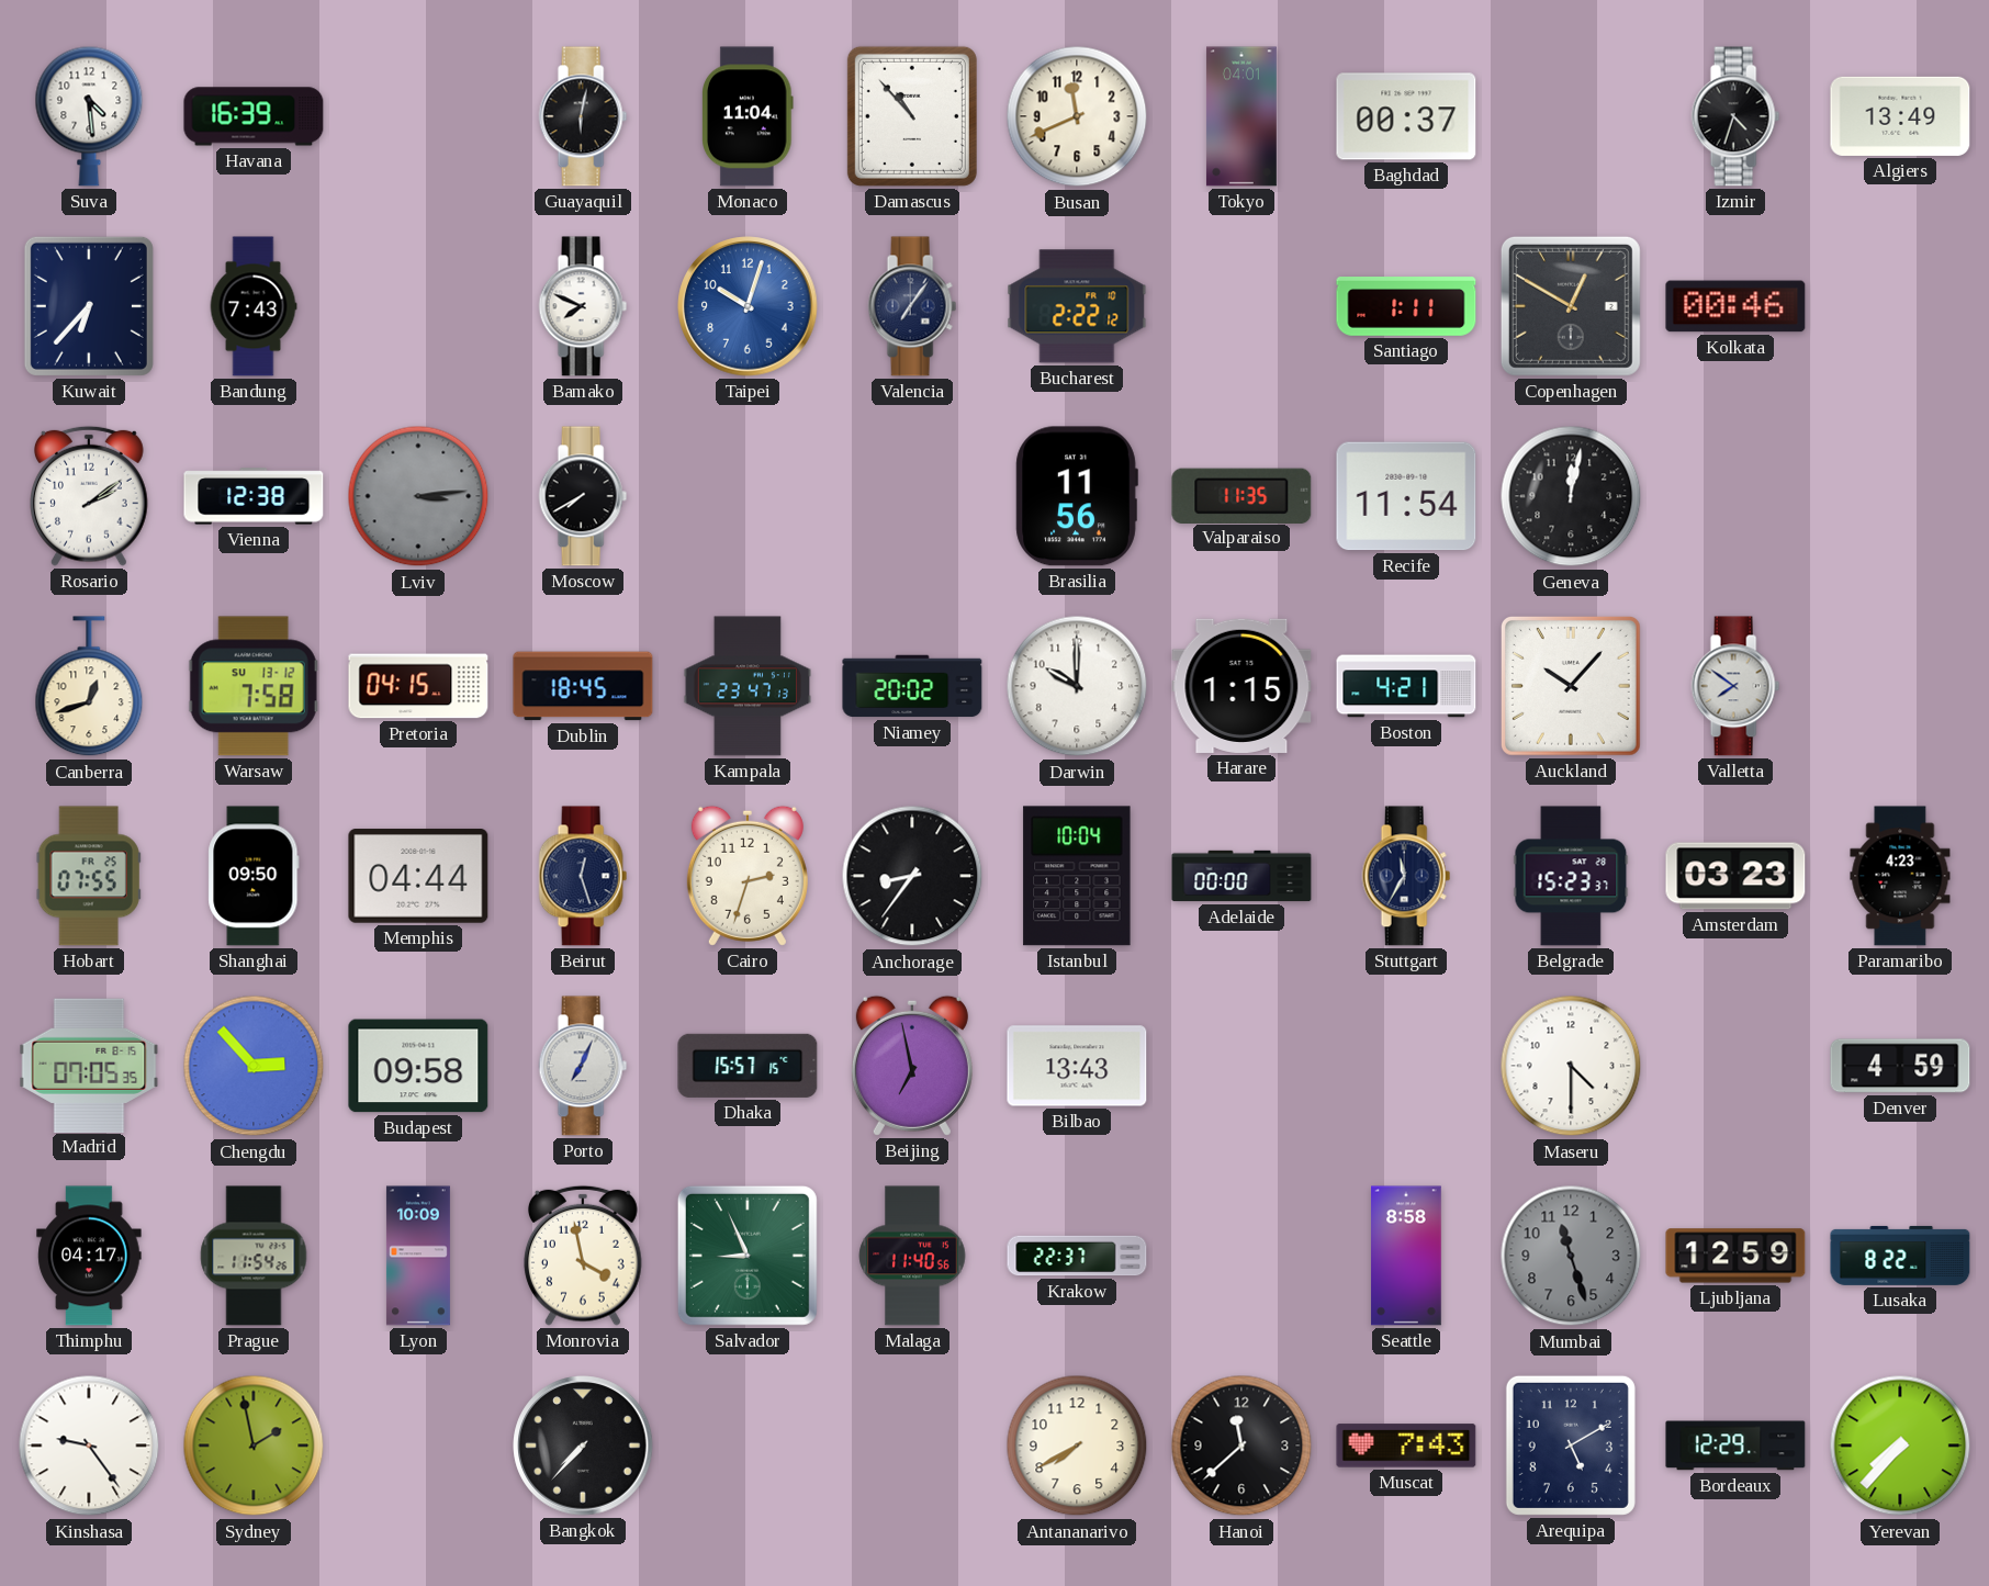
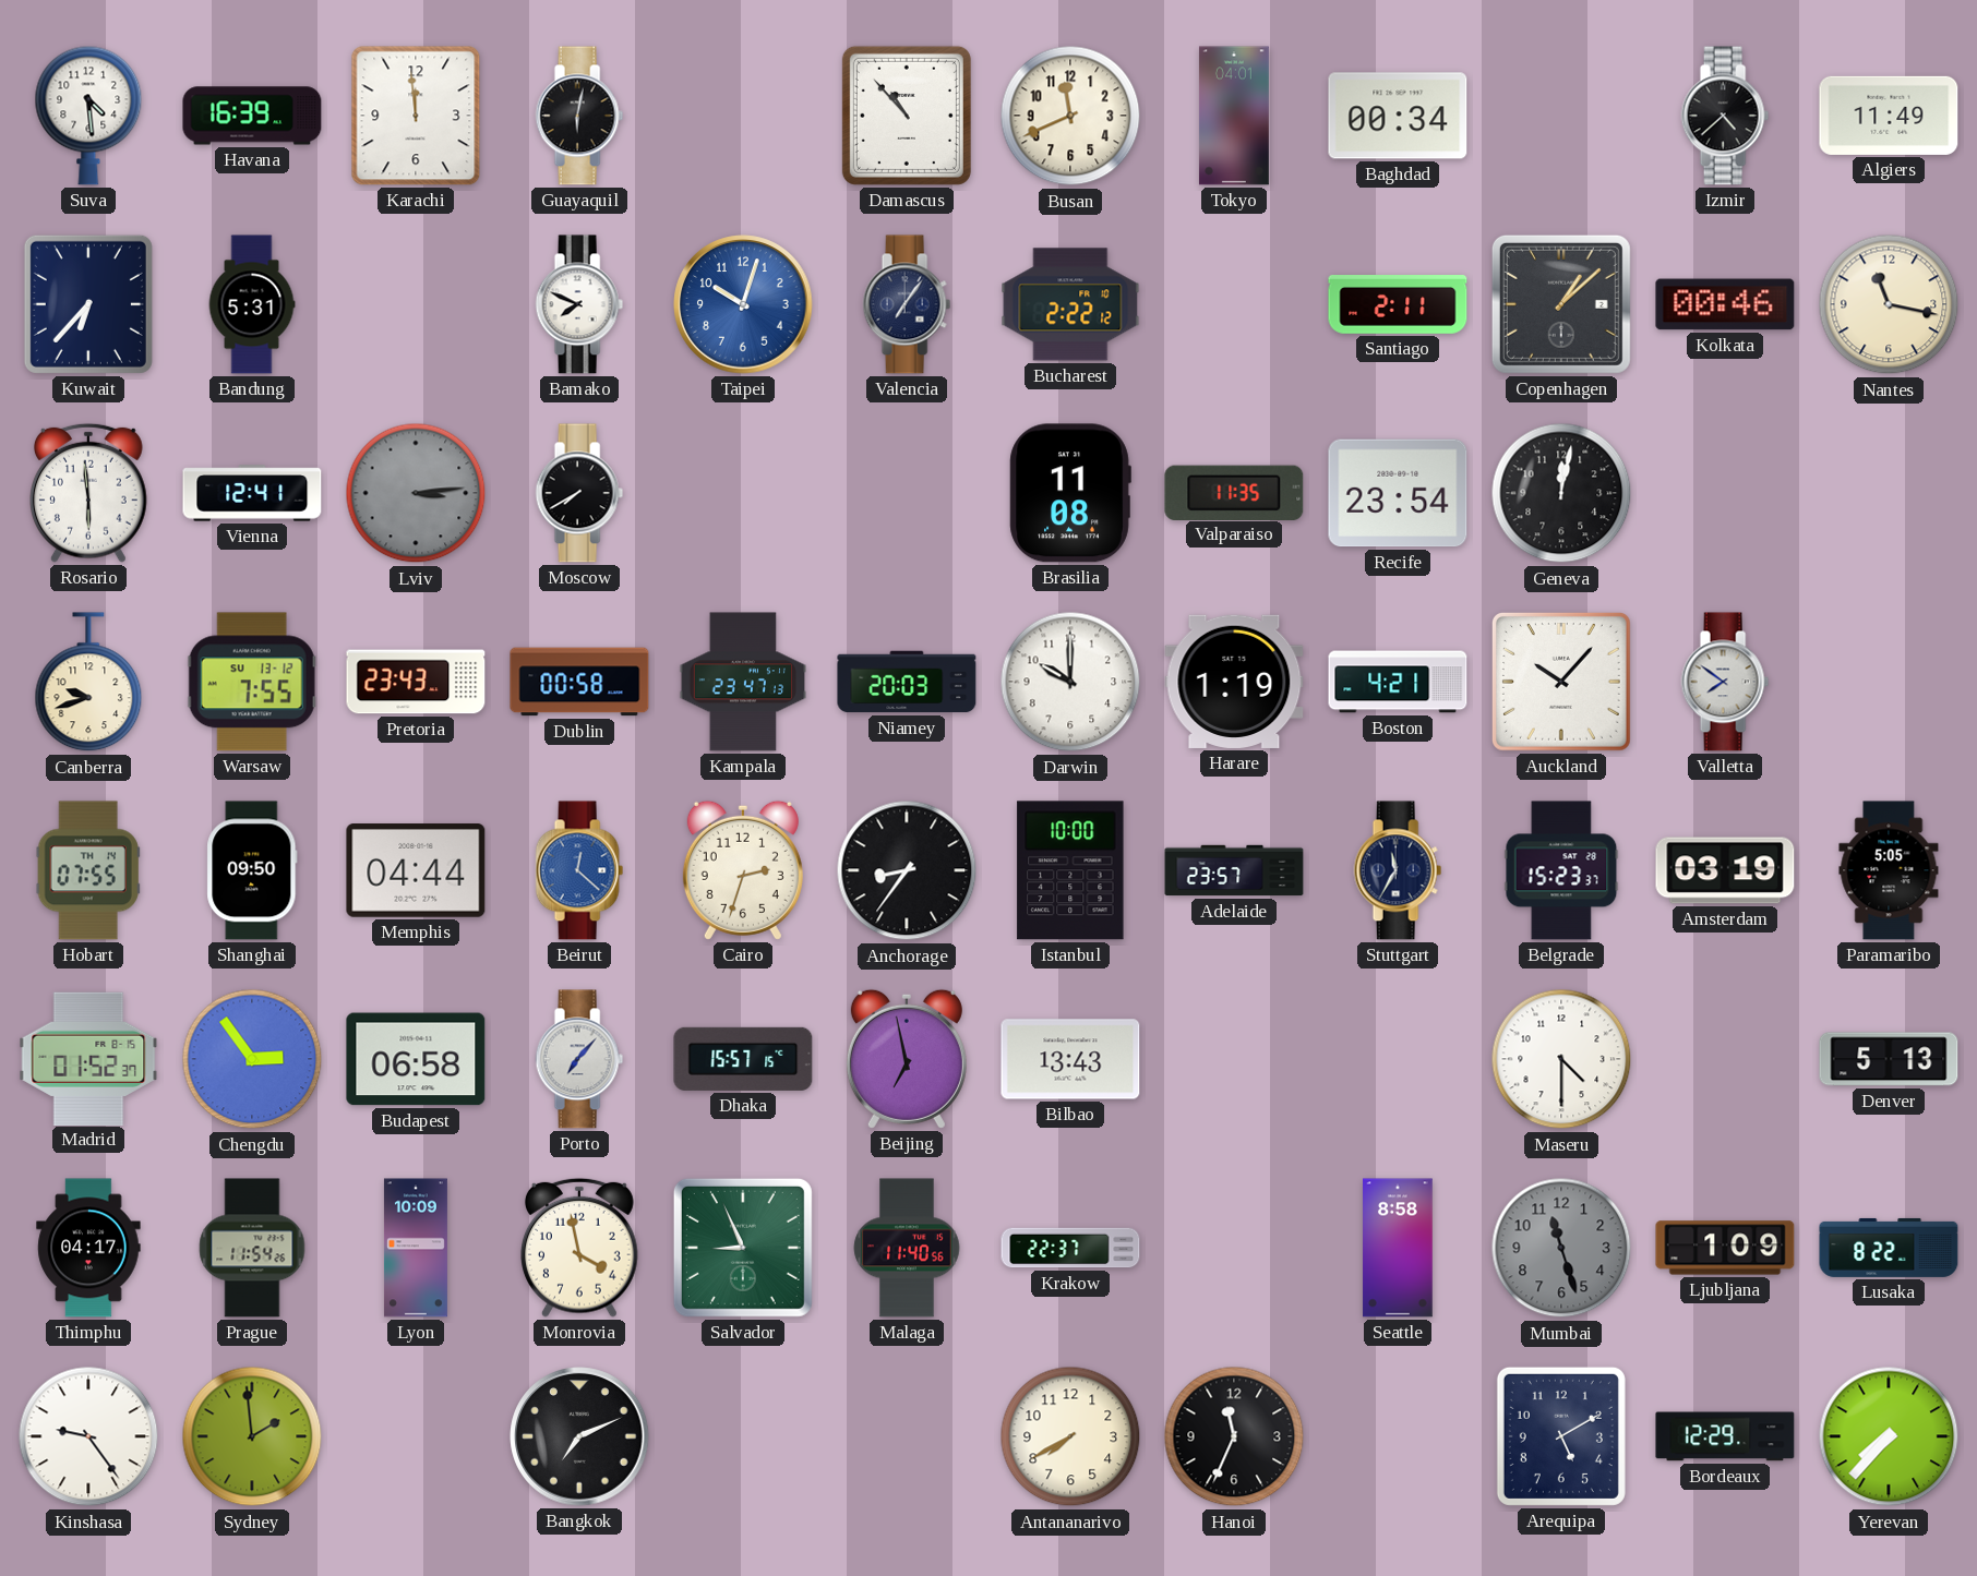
Karachi: none -> 11:59
Monaco: 11:04 -> none
Baghdad: 00:37 -> 00:34
Izmir: 4:33 -> 4:38
Algiers: 13:49 -> 11:49
Bandung: 7:43 -> 5:31
Santiago: 1:11 -> 2:11
Copenhagen: 12:50 -> 1:08
Nantes: none -> 11:17
Rosario: 2:09 -> 5:59
Vienna: 12:38 -> 12:41
Brasilia: 11:56 -> 11:08
Recife: 11:54 -> 23:54
Canberra: 12:42 -> 9:42
Warsaw: 7:58 -> 7:55
Pretoria: 04:15 -> 23:43
Dublin: 18:45 -> 00:58
Niamey: 20:02 -> 20:03
Harare: 1:15 -> 1:19
Hobart date: FR 25 -> TH 14
Beirut: 12:27 -> 12:22
Beirut dial: navy -> blue
Istanbul: 10:04 -> 10:00
Adelaide: 00:00 -> 23:57
Amsterdam: 03:23 -> 03:19
Paramaribo: 4:23 -> 5:05
Madrid: 07:05 -> 01:52
Chengdu: 2:53 -> 2:54
Budapest: 09:58 -> 06:58
Porto: 7:04 -> 7:07
Denver: 4:59 -> 5:13
Ljubljana: 12:59 -> 1:09
Sydney: 1:58 -> 1:59
Bangkok: 7:37 -> 7:11
Hanoi: 11:38 -> 11:34
Muscat: 7:43 -> none
